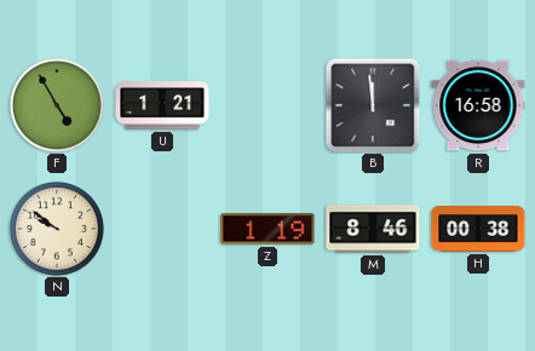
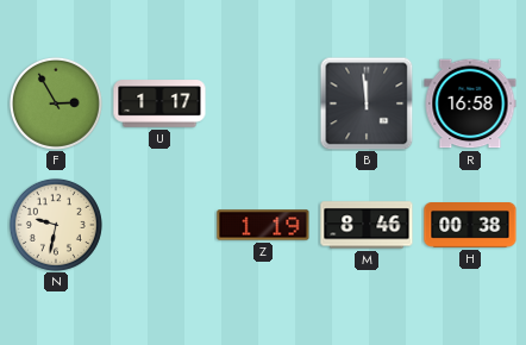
F: 4:55 -> 2:55
U: 1:21 -> 1:17
N: 9:51 -> 9:32
